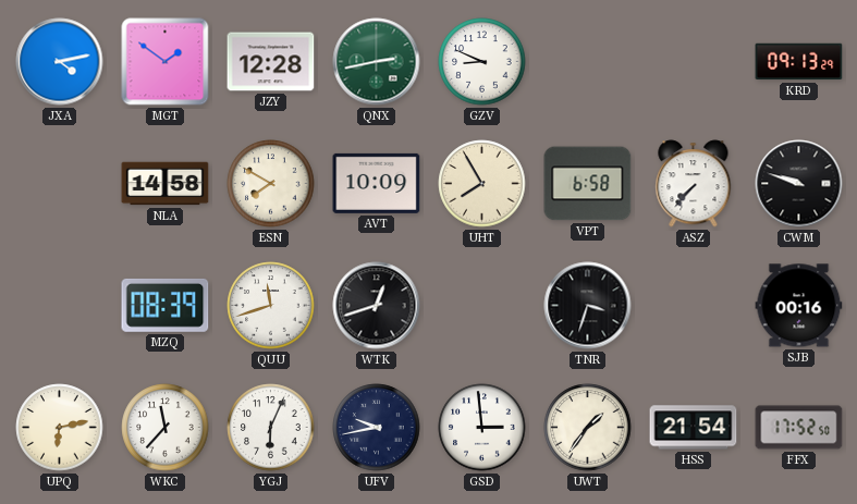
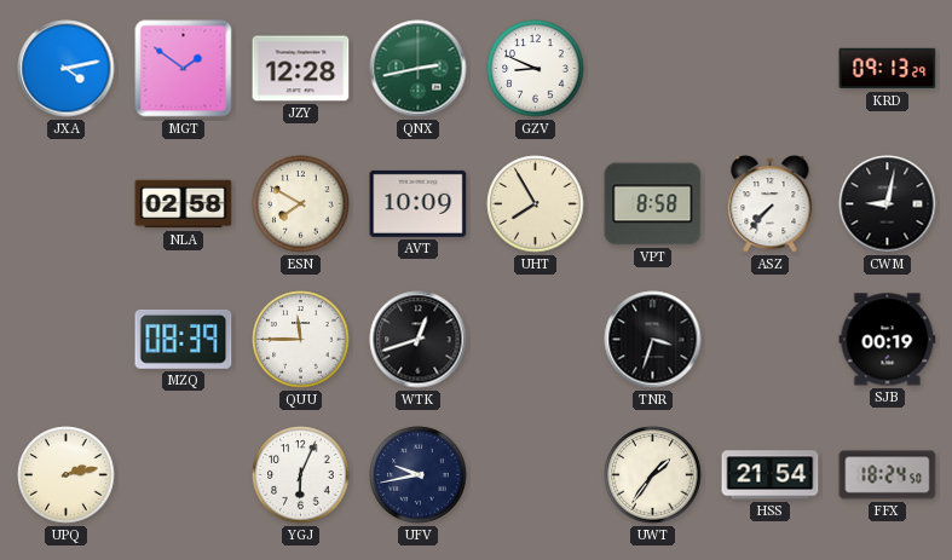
NLA: 14:58 -> 02:58
VPT: 6:58 -> 8:58
CWM: 9:48 -> 9:02
QUU: 11:42 -> 11:45
SJB: 00:16 -> 00:19
UPQ: 6:13 -> 2:13
WKC: 11:37 -> none
GSD: 2:59 -> none
FFX: 17:52 -> 18:24
